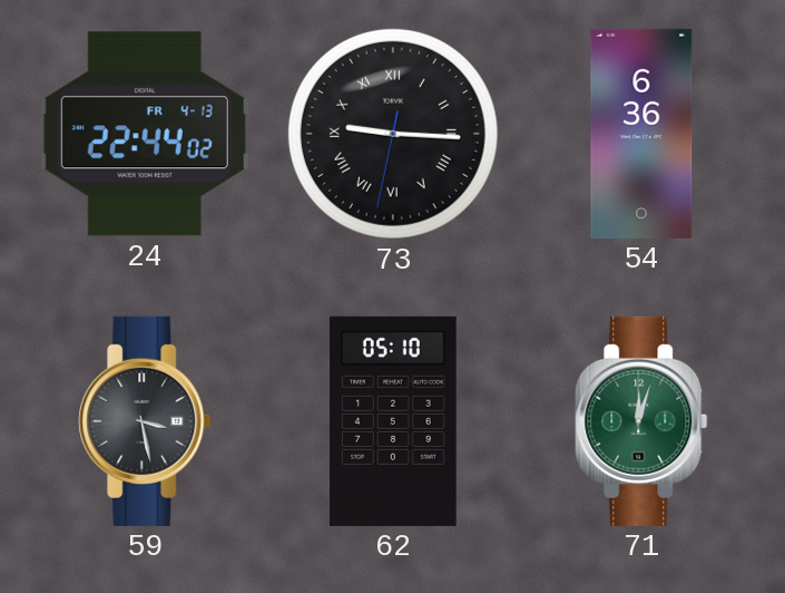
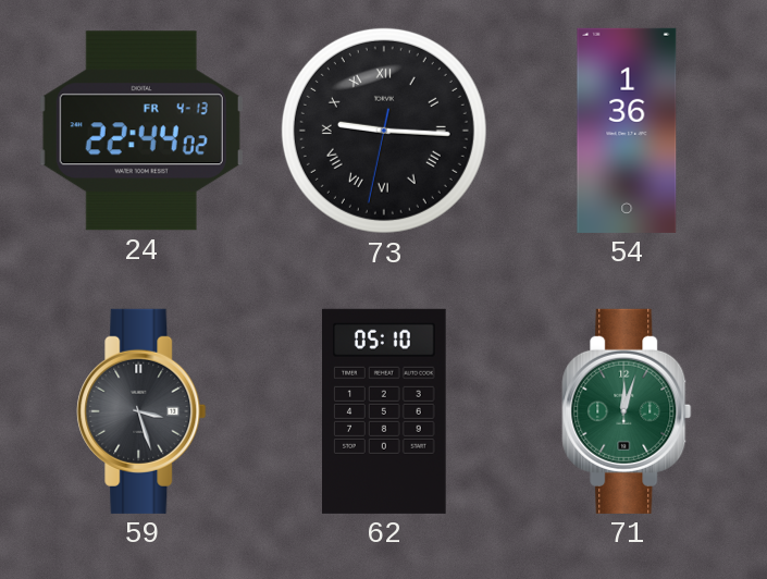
54: 6:36 -> 1:36
59: 3:28 -> 3:27
